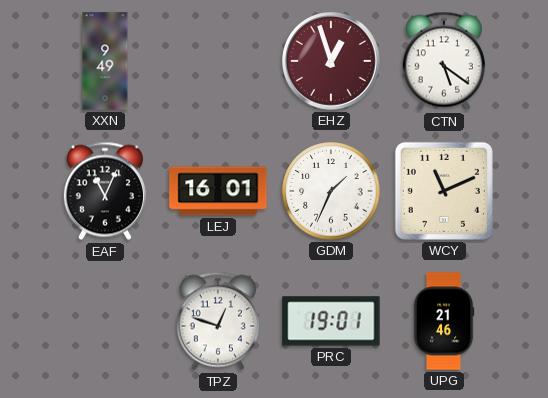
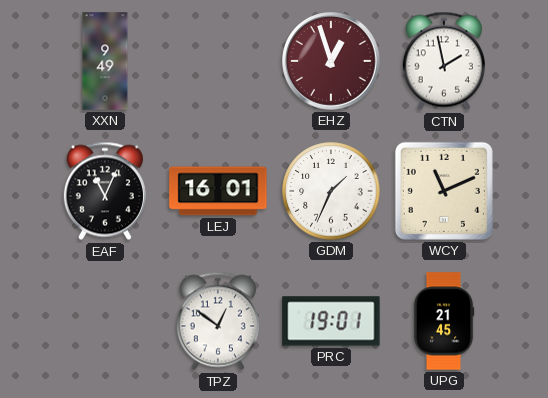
CTN: 5:21 -> 1:58
TPZ: 12:48 -> 12:51
UPG: 21:46 -> 21:45
